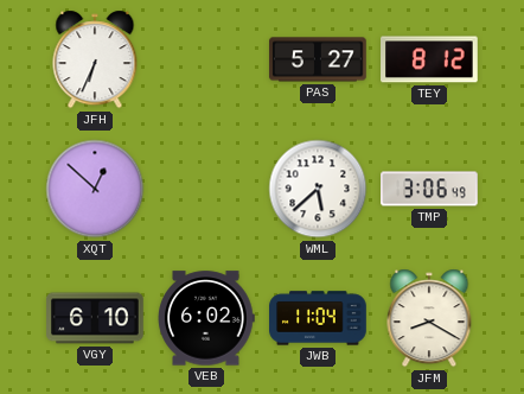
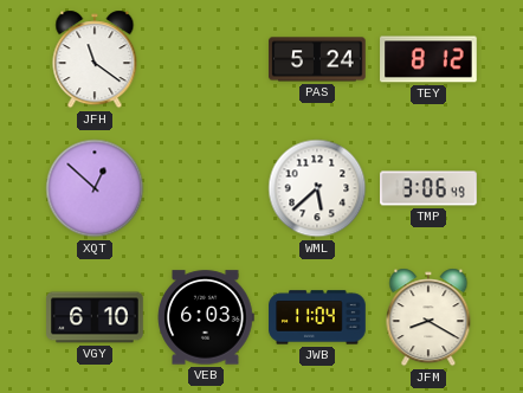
JFH: 6:34 -> 11:21
PAS: 5:27 -> 5:24
VEB: 6:02 -> 6:03
